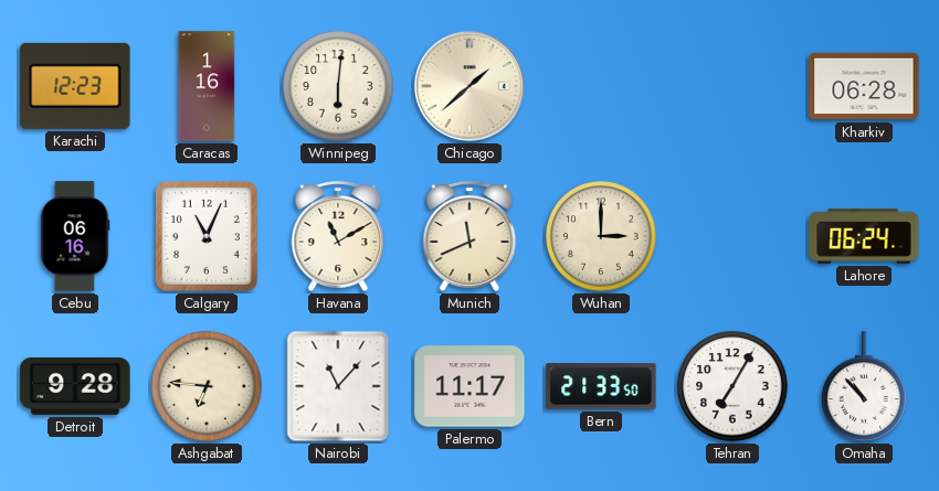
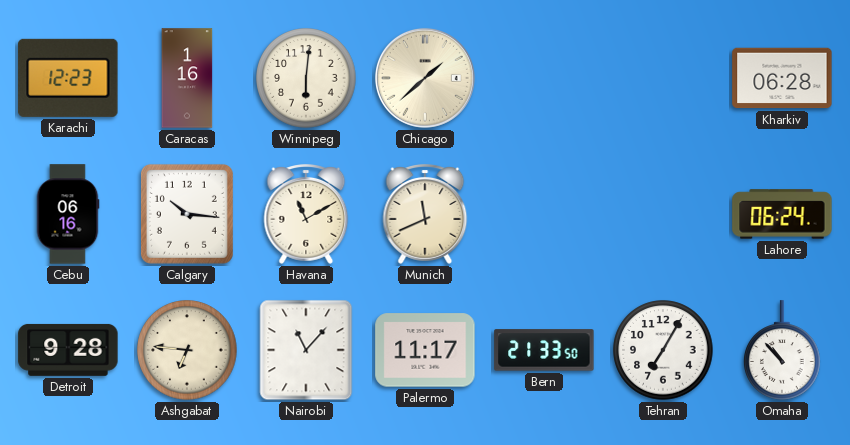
Calgary: 11:04 -> 10:16
Wuhan: 3:00 -> none
